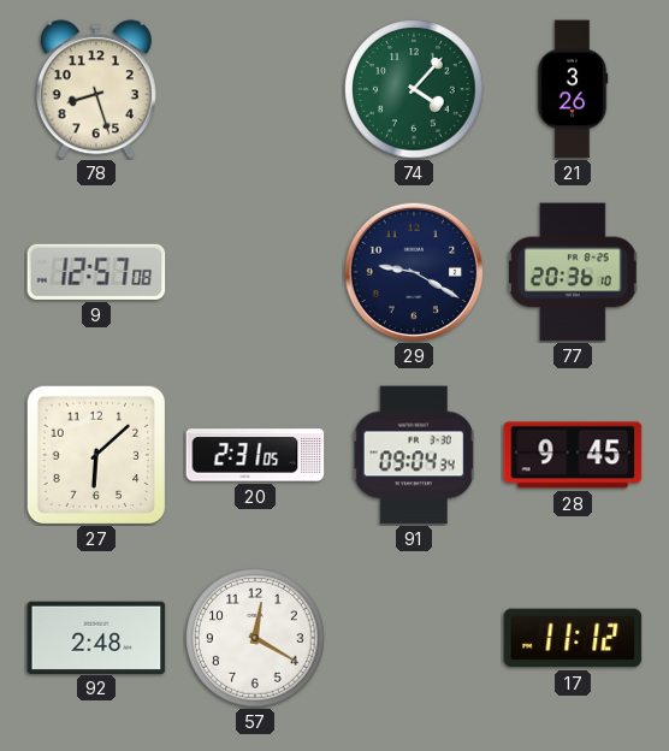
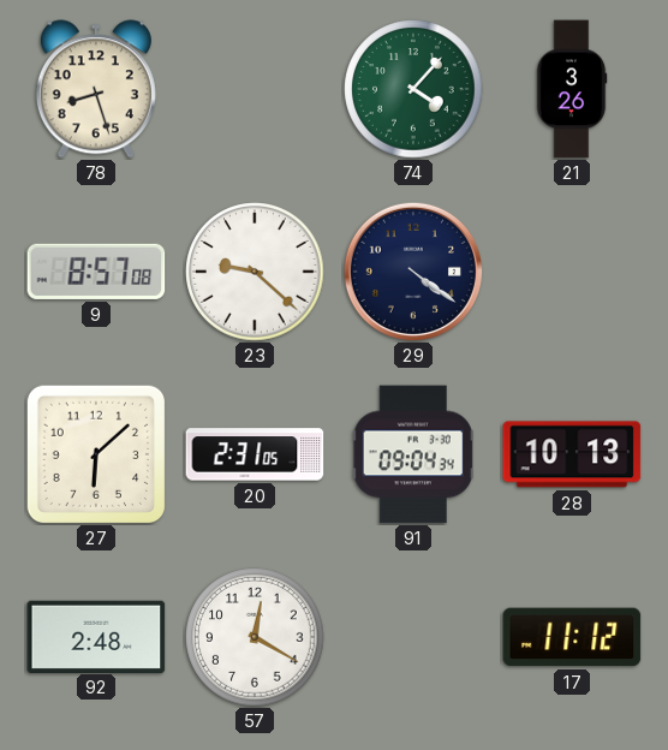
9: 12:57 -> 8:57
23: none -> 9:22
29: 9:20 -> 4:21
77: 20:36 -> none
28: 9:45 -> 10:13
